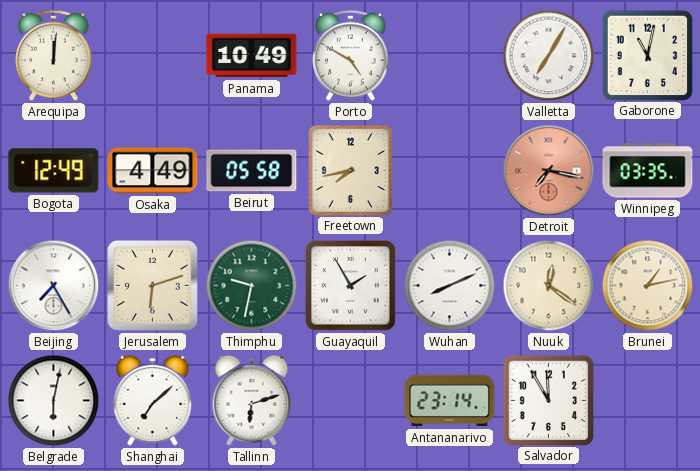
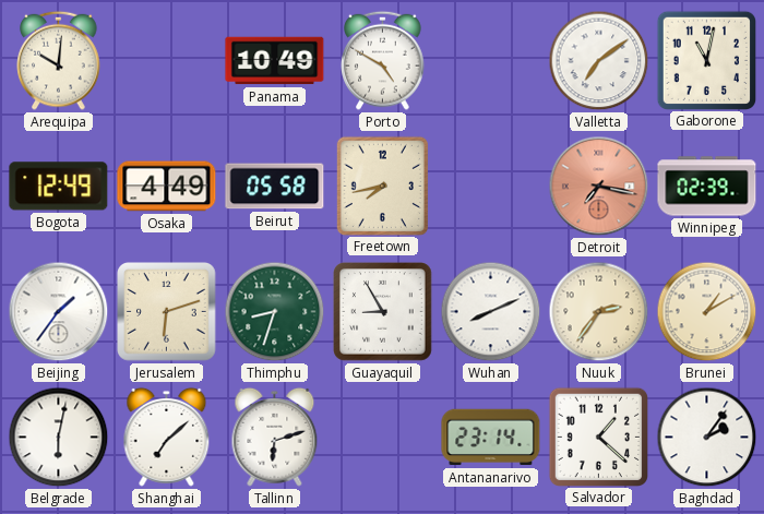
Arequipa: 12:01 -> 10:01
Valletta: 7:05 -> 7:09
Winnipeg: 03:35 -> 02:39
Beijing: 7:25 -> 1:36
Thimphu: 9:32 -> 8:33
Guayaquil: 1:55 -> 8:55
Nuuk: 12:21 -> 2:36
Brunei: 1:13 -> 1:10
Salvador: 11:55 -> 1:22
Baghdad: none -> 2:06
